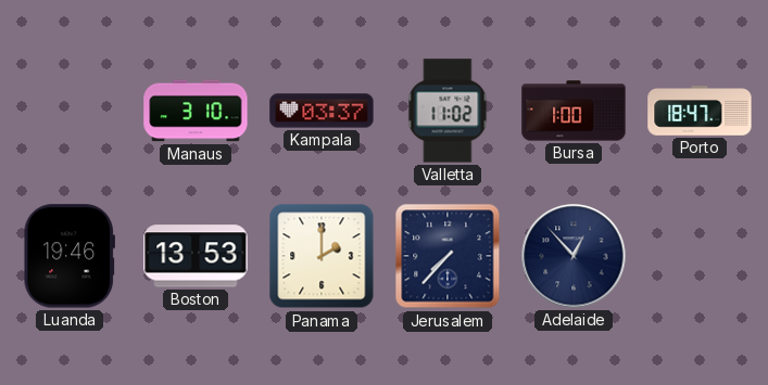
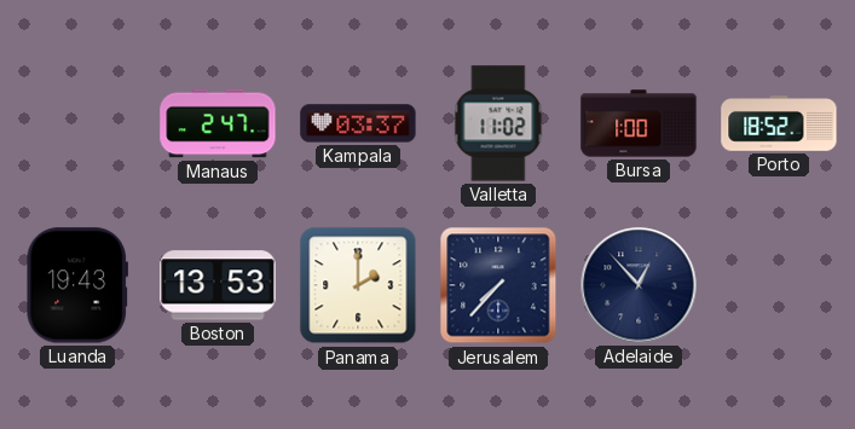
Manaus: 3:10 -> 2:47
Porto: 18:47 -> 18:52
Luanda: 19:46 -> 19:43
